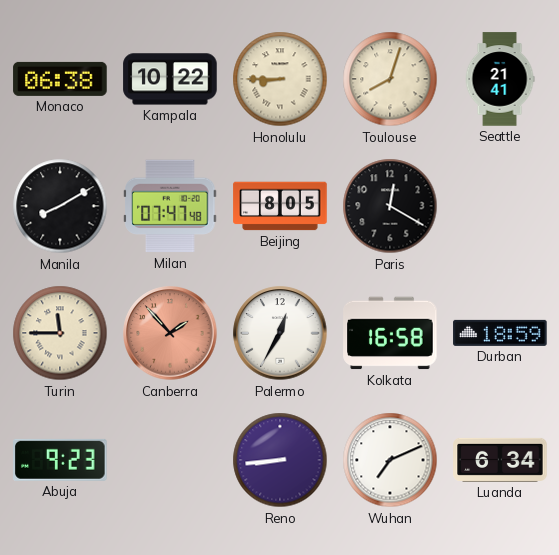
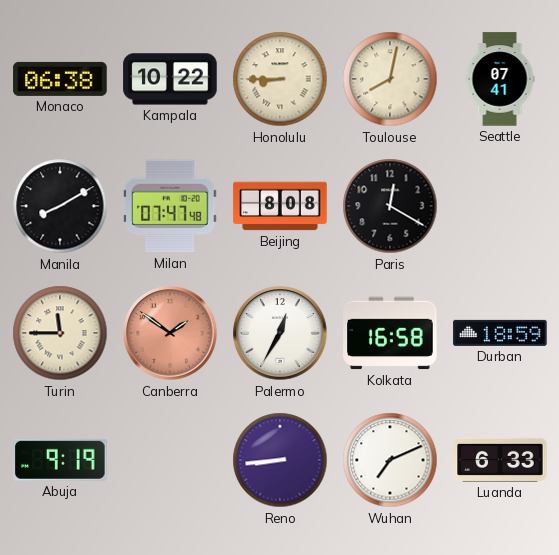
Toulouse: 8:03 -> 8:02
Seattle: 21:41 -> 07:41
Beijing: 8:05 -> 8:08
Canberra: 1:53 -> 1:51
Abuja: 9:23 -> 9:19
Luanda: 6:34 -> 6:33
